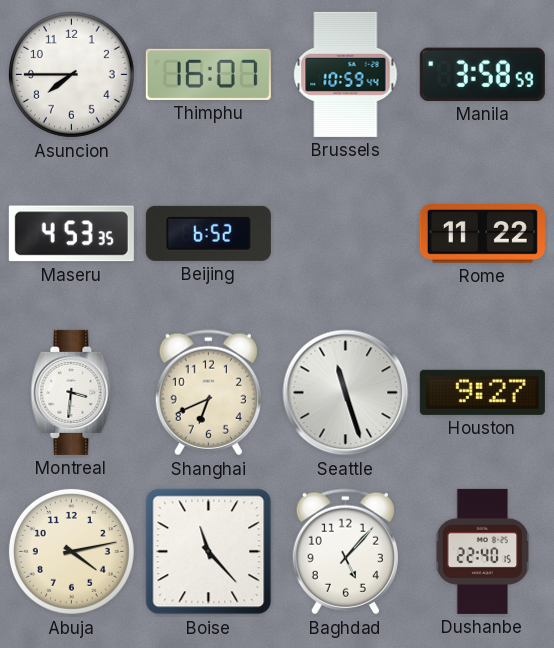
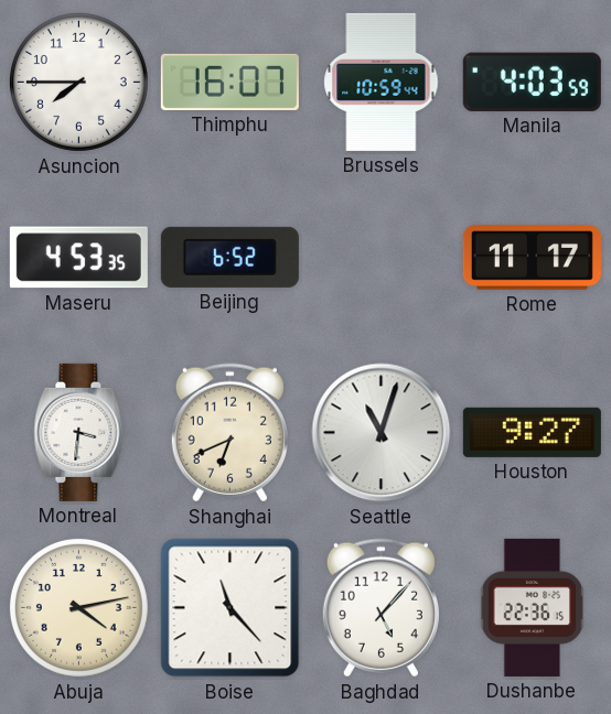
Manila: 3:58 -> 4:03
Rome: 11:22 -> 11:17
Seattle: 11:27 -> 11:03
Dushanbe: 22:40 -> 22:36
